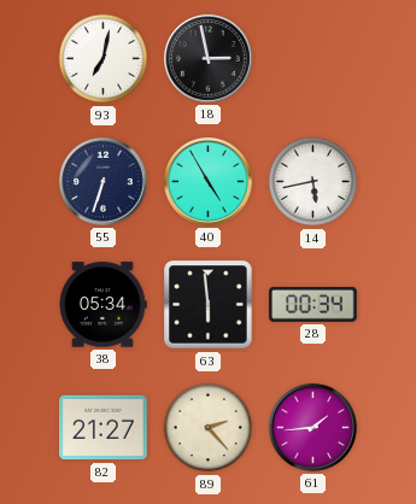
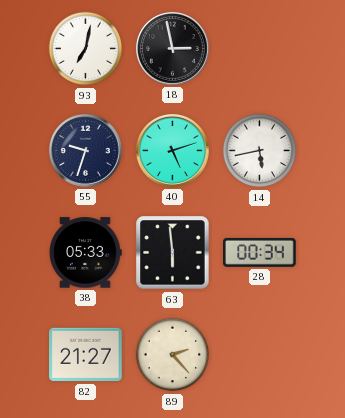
55: 6:33 -> 9:33
40: 4:55 -> 5:12
38: 05:34 -> 05:33
61: 1:44 -> none
